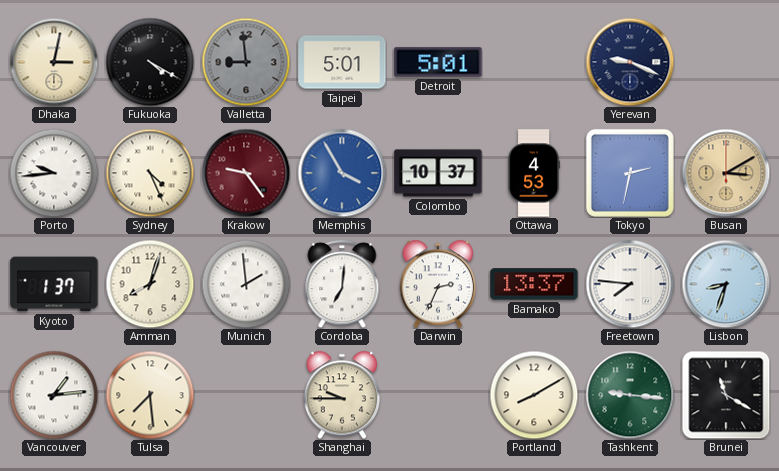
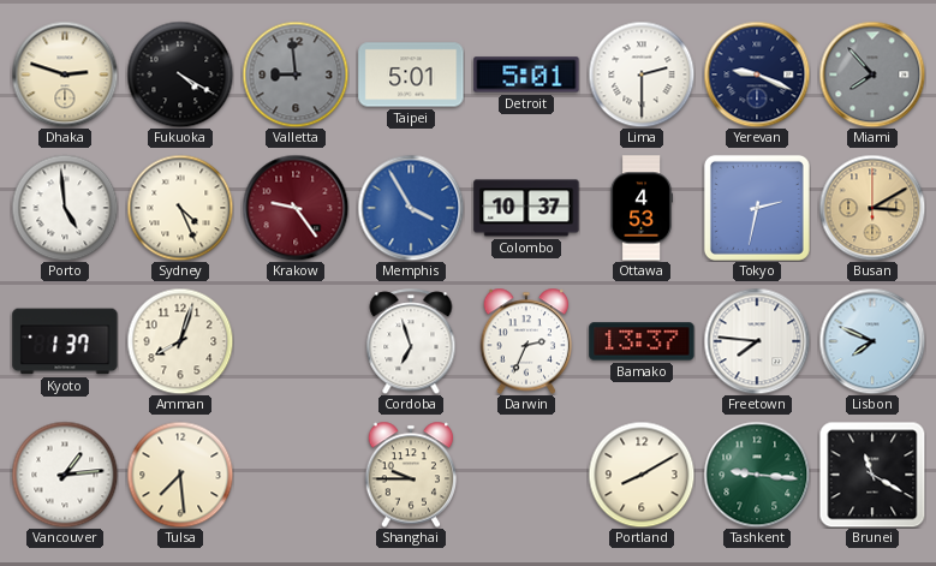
Dhaka: 3:02 -> 2:48
Lima: none -> 2:30
Miami: none -> 7:53
Porto: 9:44 -> 4:59
Munich: 1:59 -> none
Cordoba: 7:01 -> 6:57
Lisbon: 8:33 -> 7:49
